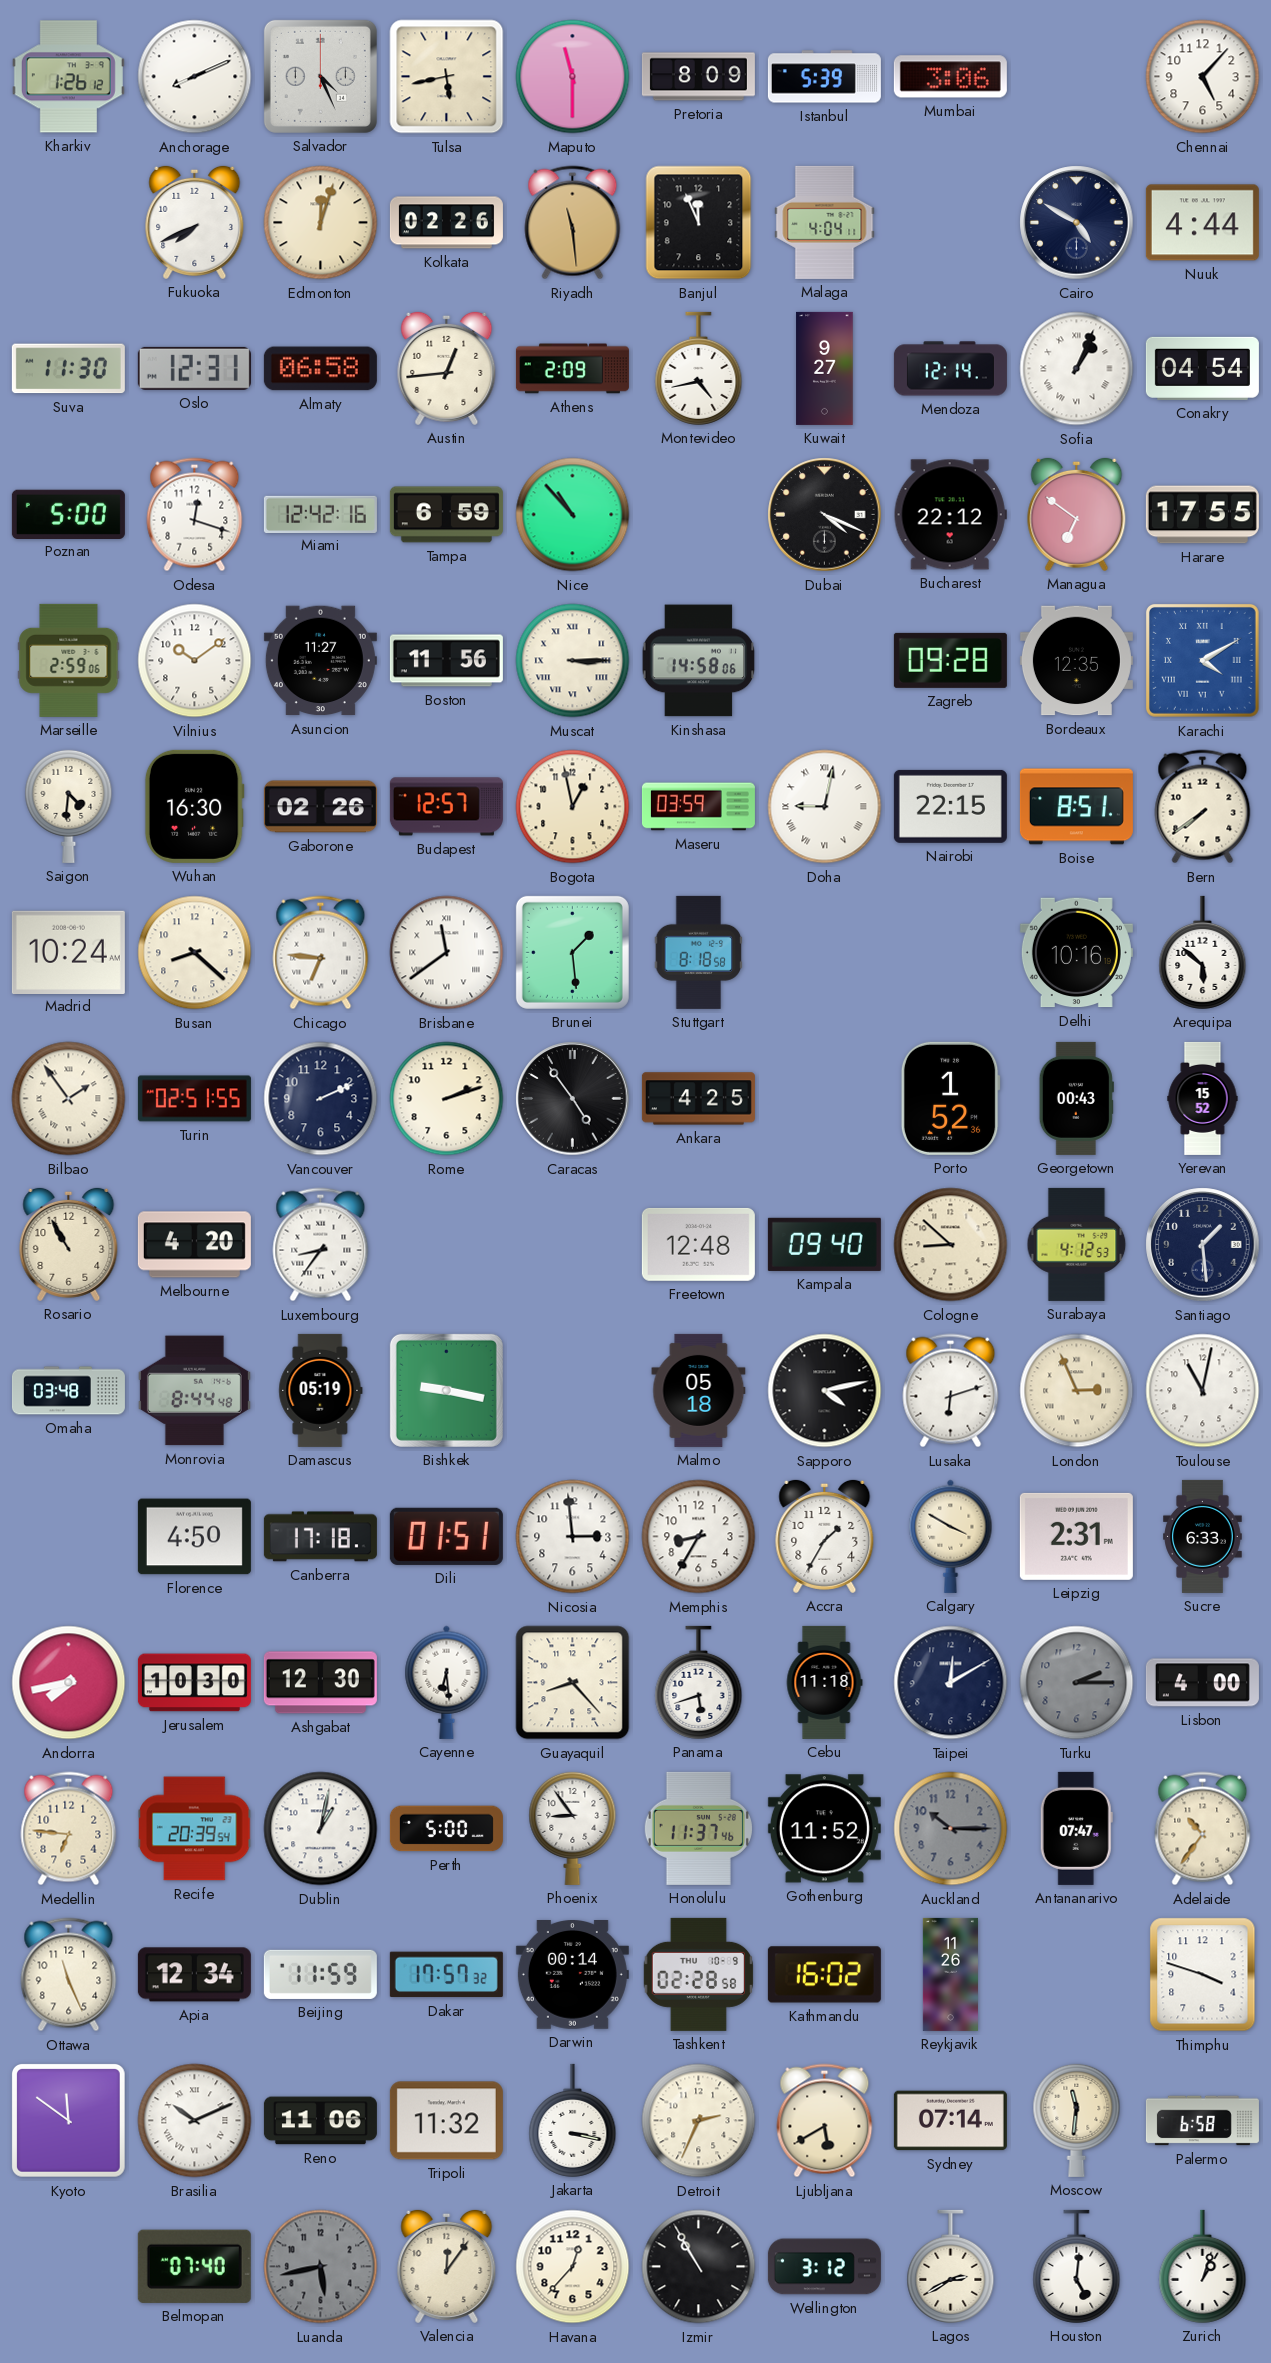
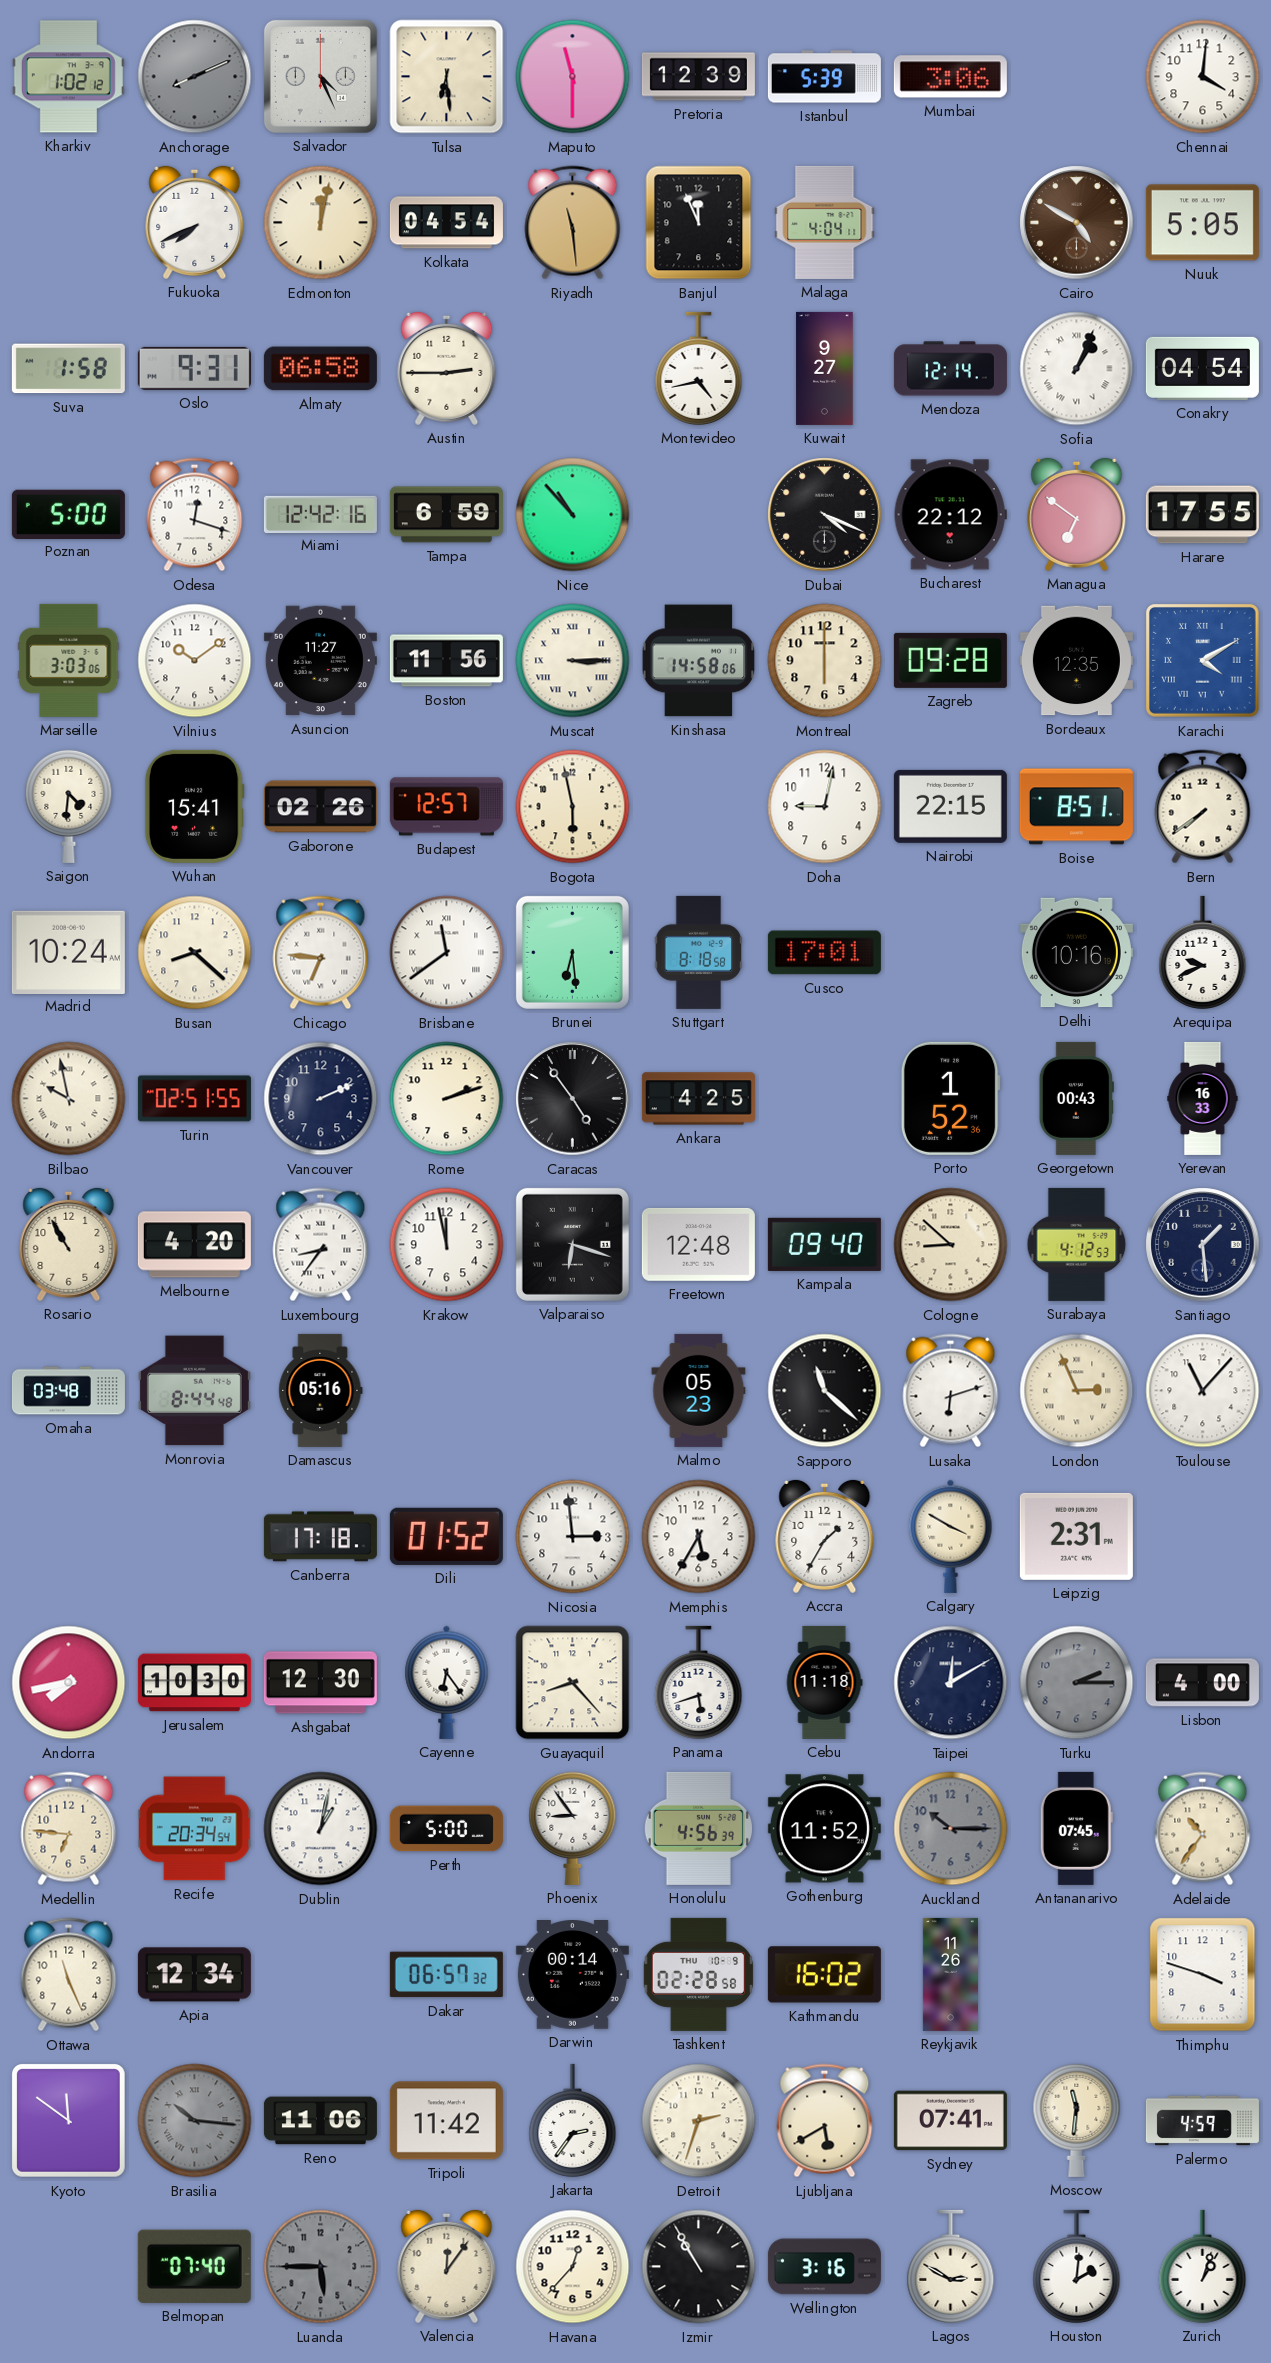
Kharkiv: 1:26 -> 1:02
Anchorage dial: white -> grey
Tulsa: 5:43 -> 6:29
Pretoria: 8:09 -> 12:39
Chennai: 5:07 -> 4:01
Edmonton: 12:03 -> 12:02
Kolkata: 02:26 -> 04:54
Cairo dial: navy -> brown
Nuuk: 4:44 -> 5:05
Suva: 11:30 -> 1:58
Oslo: 12:31 -> 9:31
Austin: 12:44 -> 2:45
Athens: 2:09 -> none
Marseille: 2:59 -> 3:03
Montreal: none -> 6:00
Wuhan: 16:30 -> 15:41
Bogota: 12:58 -> 5:58
Maseru: 03:59 -> none
Doha numerals: Roman -> Arabic
Brunei: 1:29 -> 6:29
Cusco: none -> 17:01
Arequipa: 5:52 -> 9:41
Bilbao: 1:54 -> 9:58
Yerevan: 15:52 -> 16:33
Krakow: none -> 11:58
Valparaiso: none -> 6:18
Damascus: 05:19 -> 05:16
Bishkek: 9:17 -> none
Malmo: 05:18 -> 05:23
Sapporo: 4:13 -> 11:22
Toulouse: 11:02 -> 11:07
Florence: 4:50 -> none
Dili: 01:51 -> 01:52
Memphis: 8:35 -> 5:35
Sucre: 6:33 -> none
Cayenne: 6:29 -> 6:24
Recife: 20:39 -> 20:34
Honolulu: 11:37 -> 4:56
Antananarivo: 07:47 -> 07:45
Beijing: 11:59 -> none
Dakar: 17:57 -> 06:57
Brasilia: 10:11 -> 10:16
Brasilia dial: white -> grey
Tripoli: 11:32 -> 11:42
Jakarta: 3:17 -> 2:36
Detroit: 2:34 -> 2:33
Sydney: 07:14 -> 07:41
Palermo: 6:58 -> 4:59
Luanda: 5:43 -> 5:45
Wellington: 3:12 -> 3:16
Lagos: 2:40 -> 2:50
Houston: 5:01 -> 2:01
